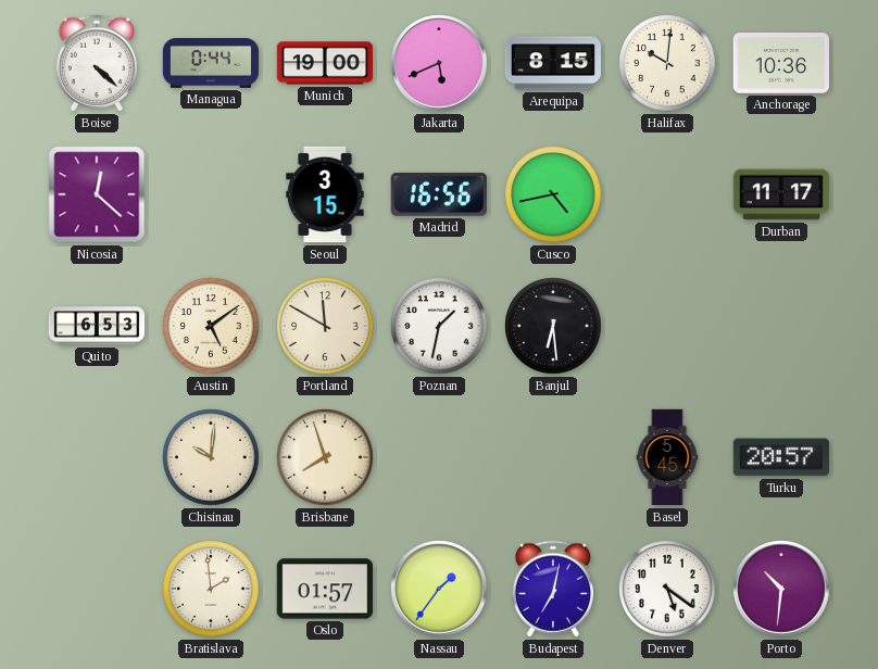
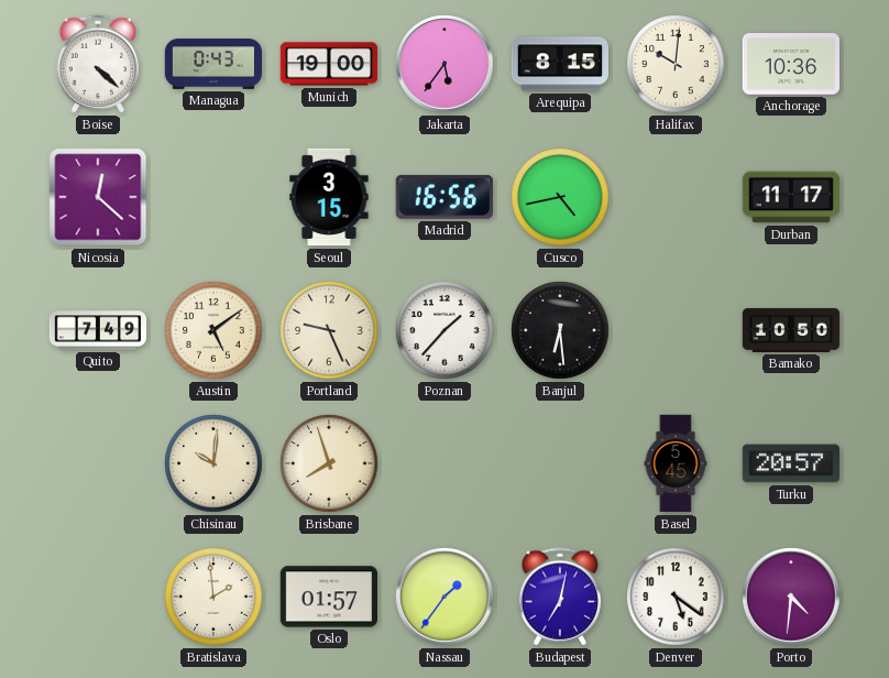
Managua: 0:44 -> 0:43
Jakarta: 5:41 -> 5:36
Quito: 6:53 -> 7:49
Portland: 11:50 -> 9:26
Poznan: 1:32 -> 1:37
Bamako: none -> 10:50
Porto: 10:31 -> 4:31
